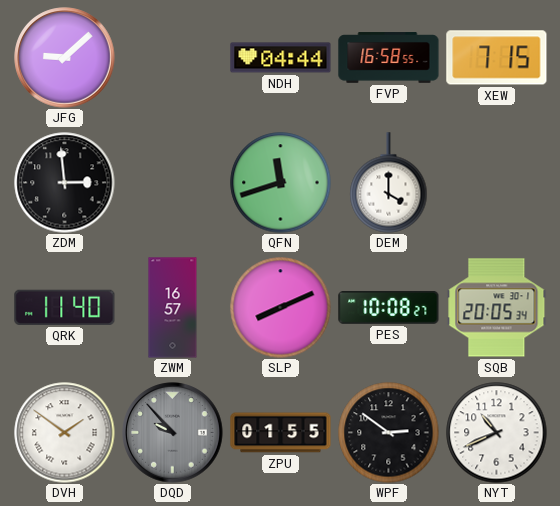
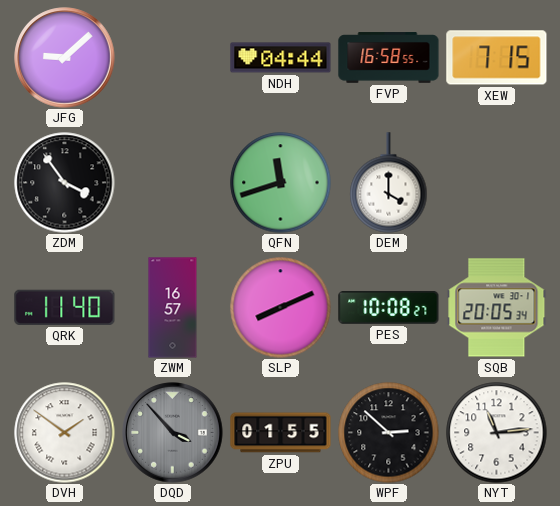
ZDM: 2:59 -> 3:54
DQD: 9:53 -> 3:53
WPF: 2:51 -> 2:52
NYT: 10:41 -> 11:14
